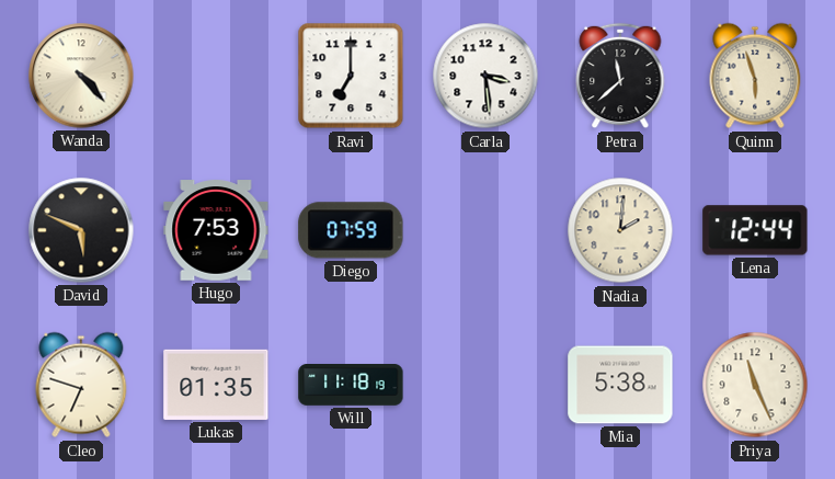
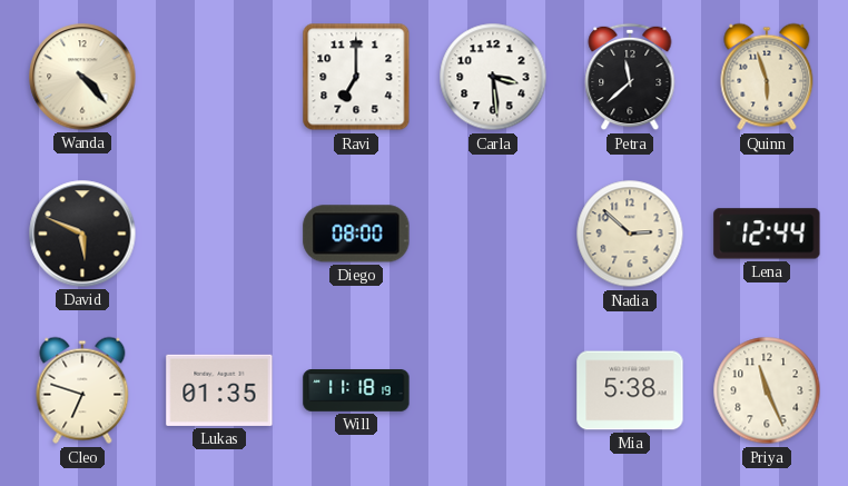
Hugo: 7:53 -> none
Diego: 07:59 -> 08:00
Nadia: 2:01 -> 2:52
